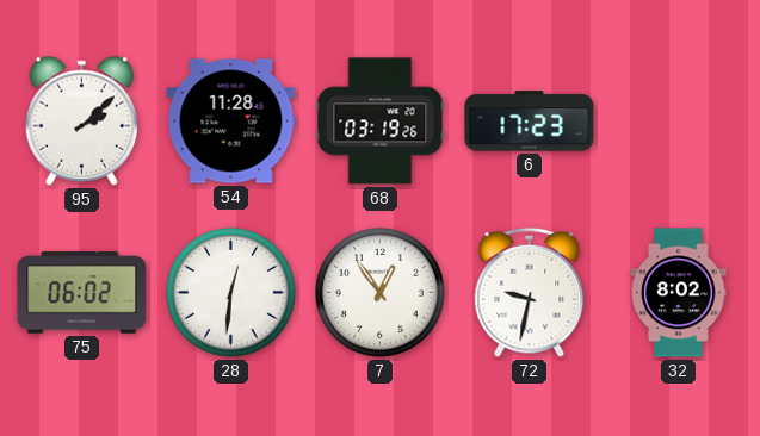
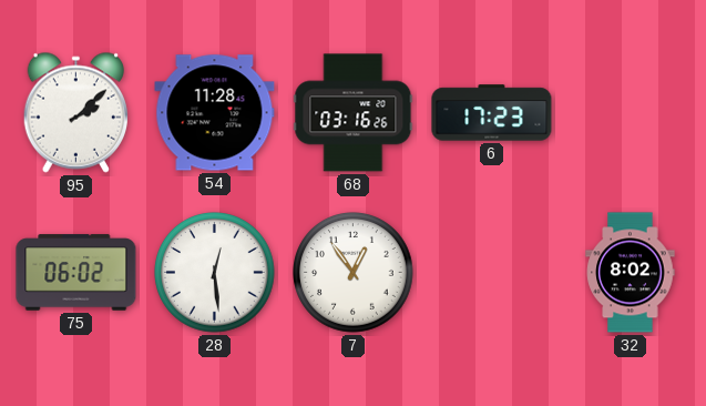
68: 03:19 -> 03:16
28: 12:31 -> 12:29
72: 9:32 -> none
